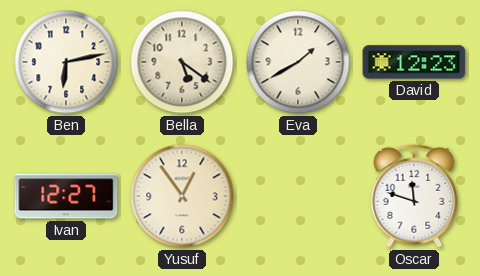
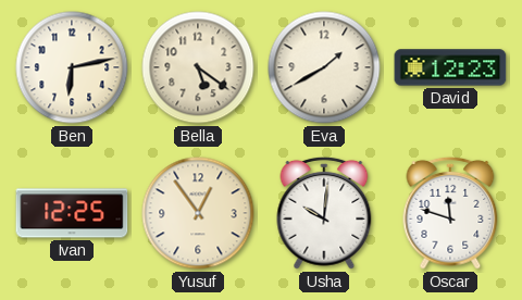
Ivan: 12:27 -> 12:25
Usha: none -> 10:01
